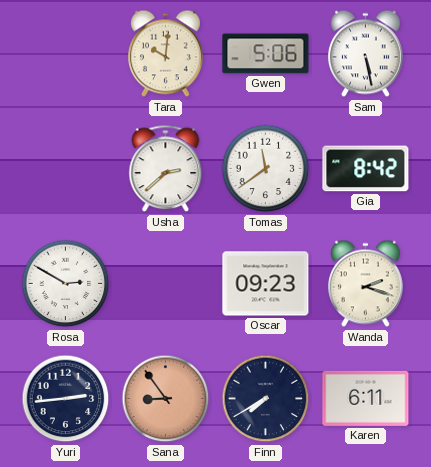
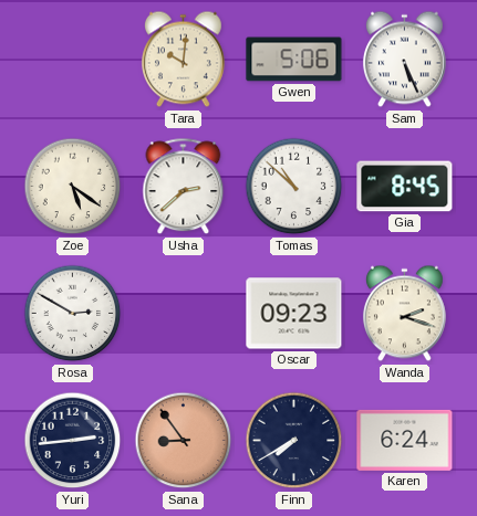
Sam: 5:28 -> 5:26
Zoe: none -> 5:21
Tomas: 11:39 -> 10:52
Gia: 8:42 -> 8:45
Karen: 6:11 -> 6:24
